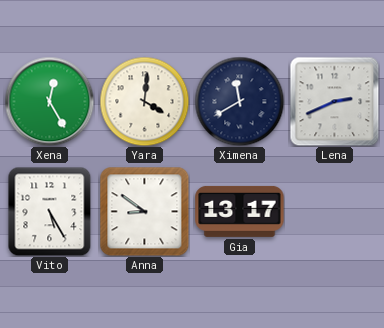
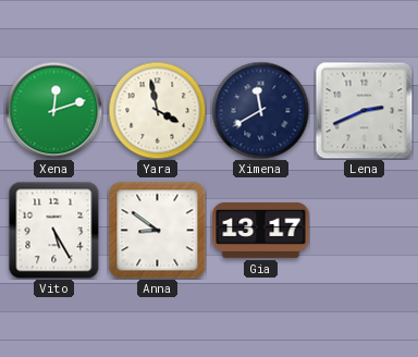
Xena: 12:25 -> 12:12
Yara: 4:01 -> 3:58
